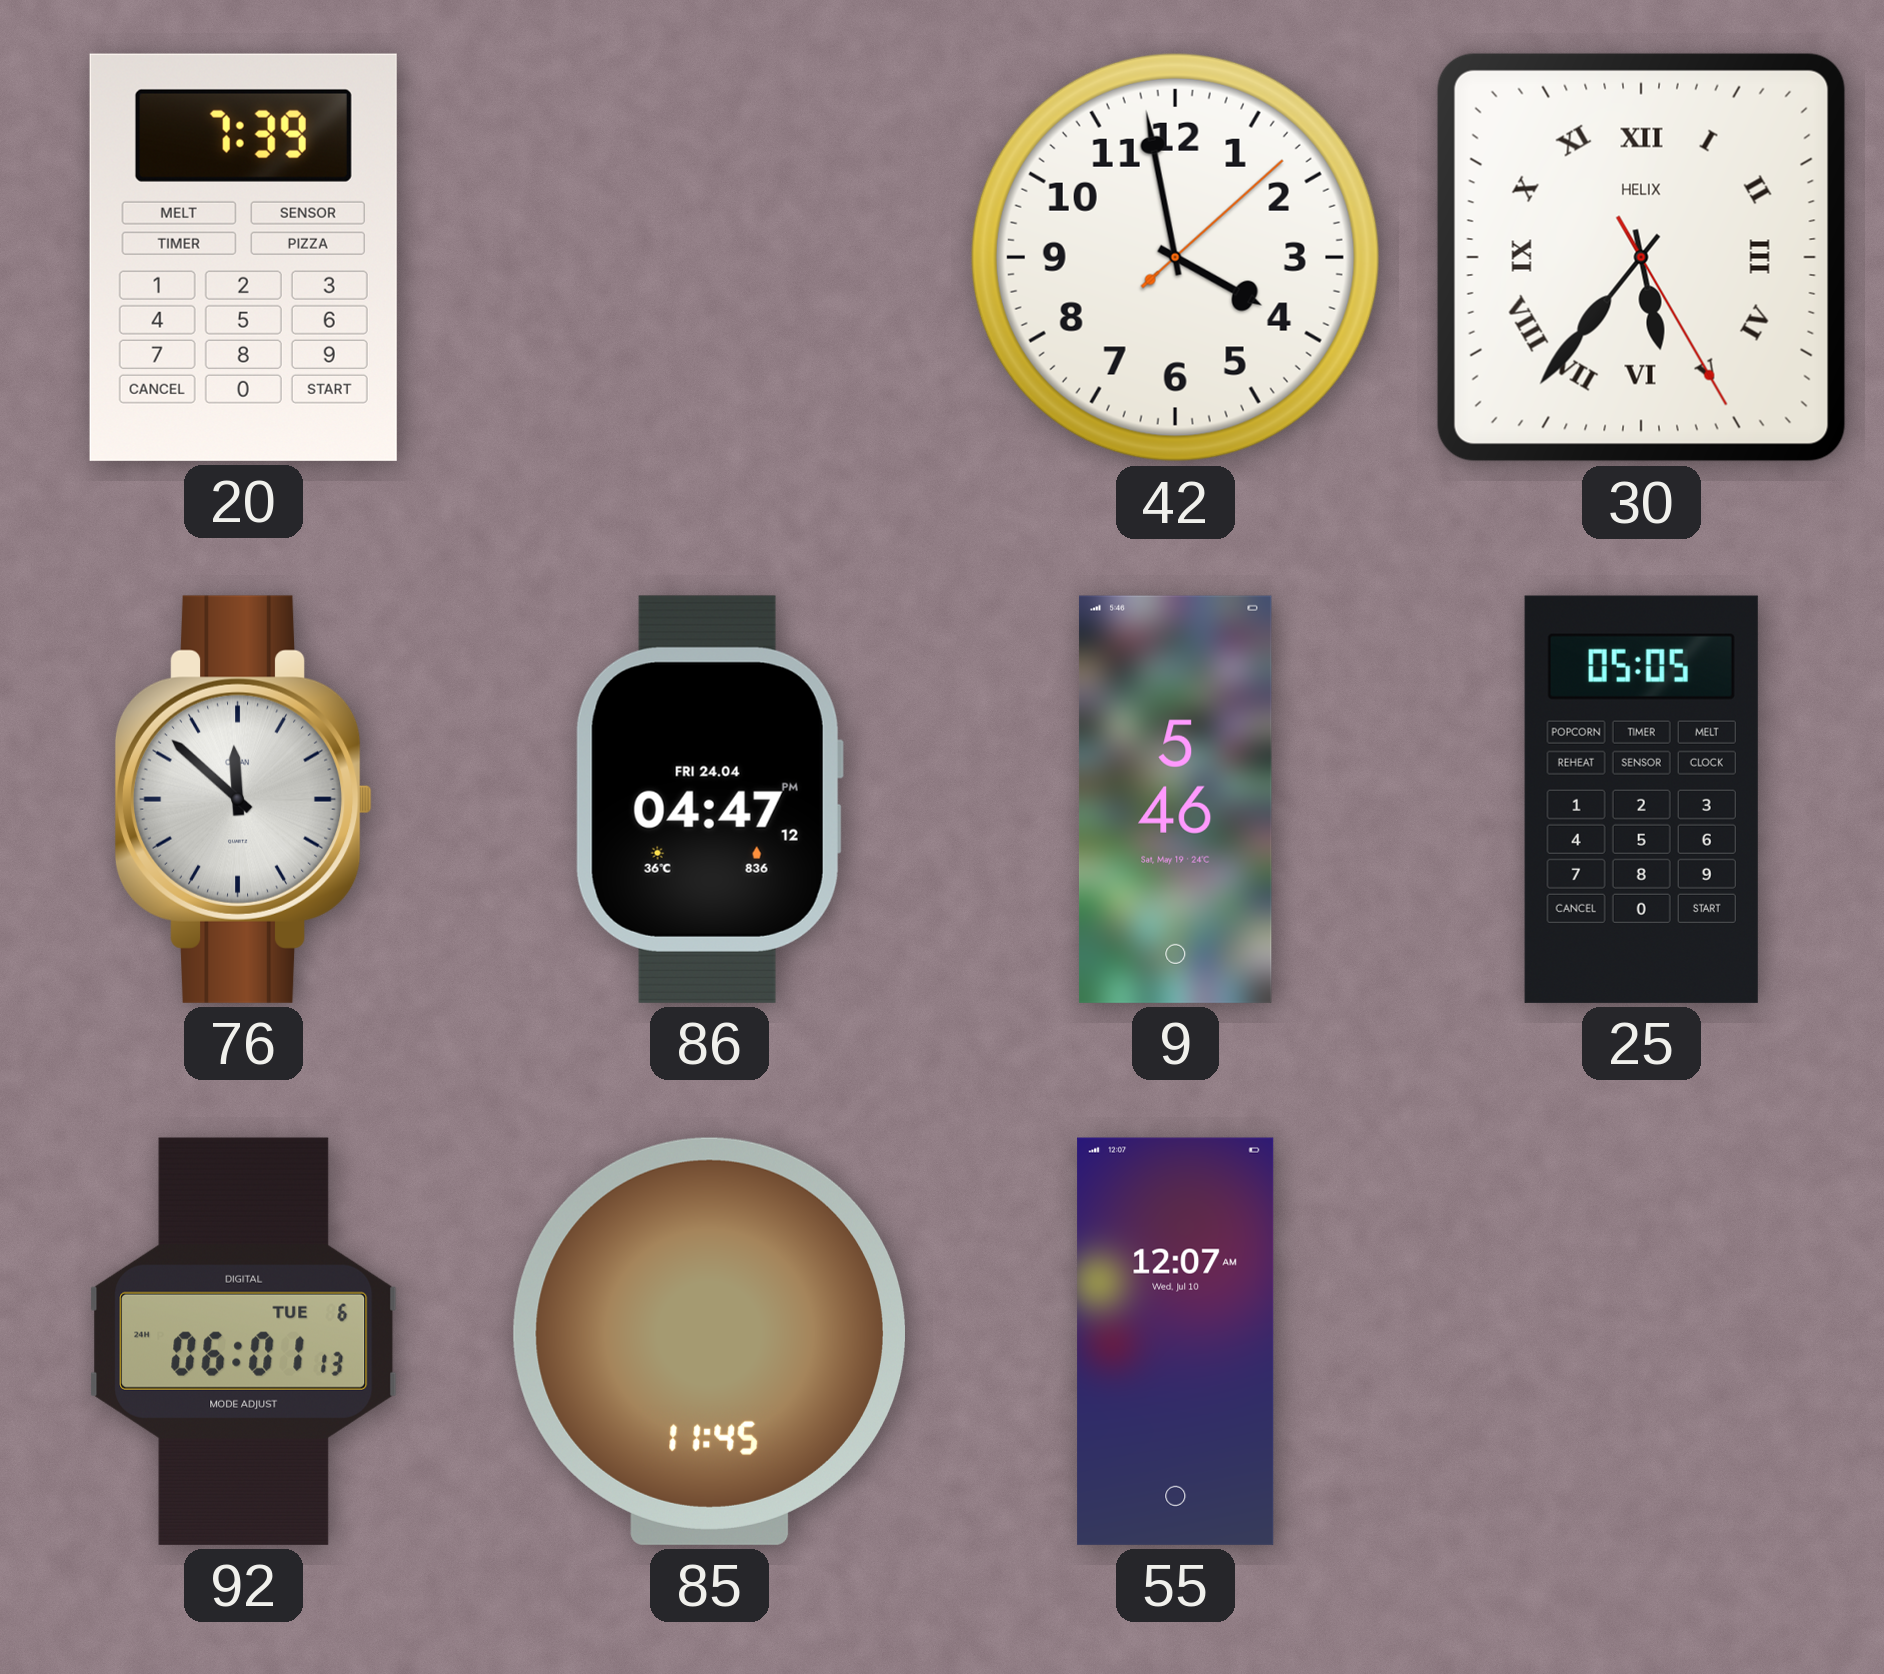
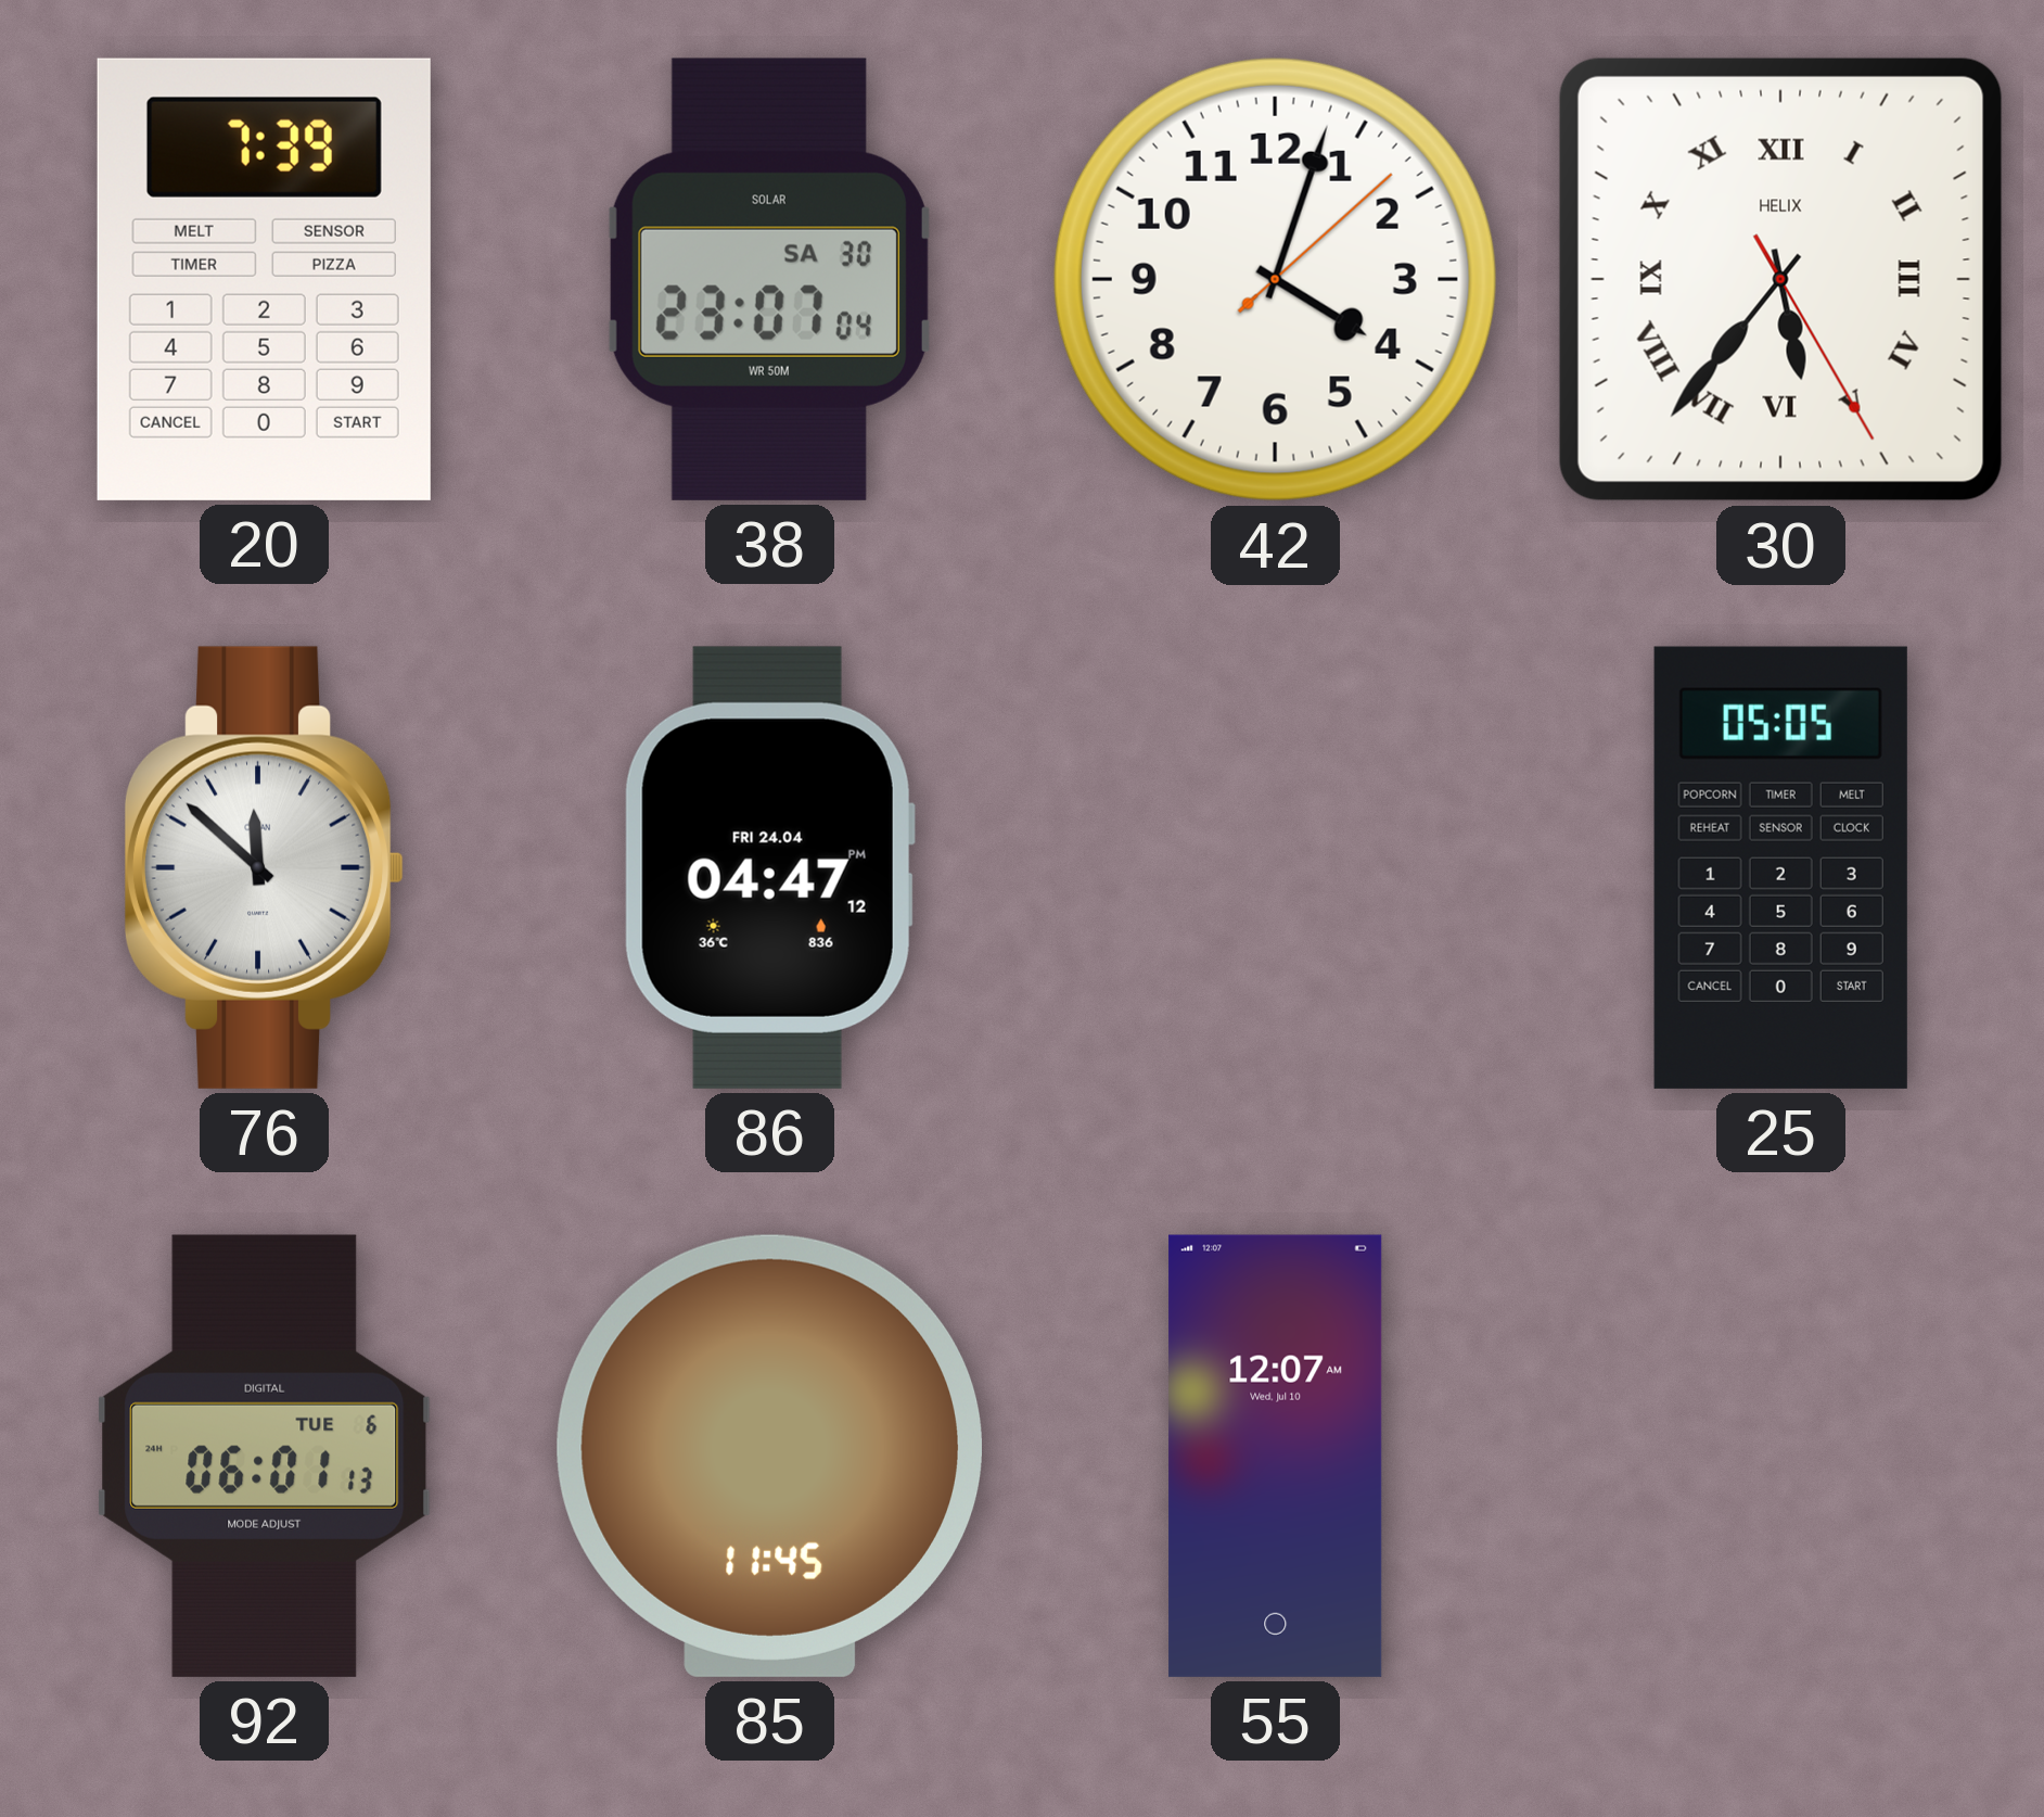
38: none -> 23:07
42: 3:58 -> 4:03
9: 5:46 -> none
